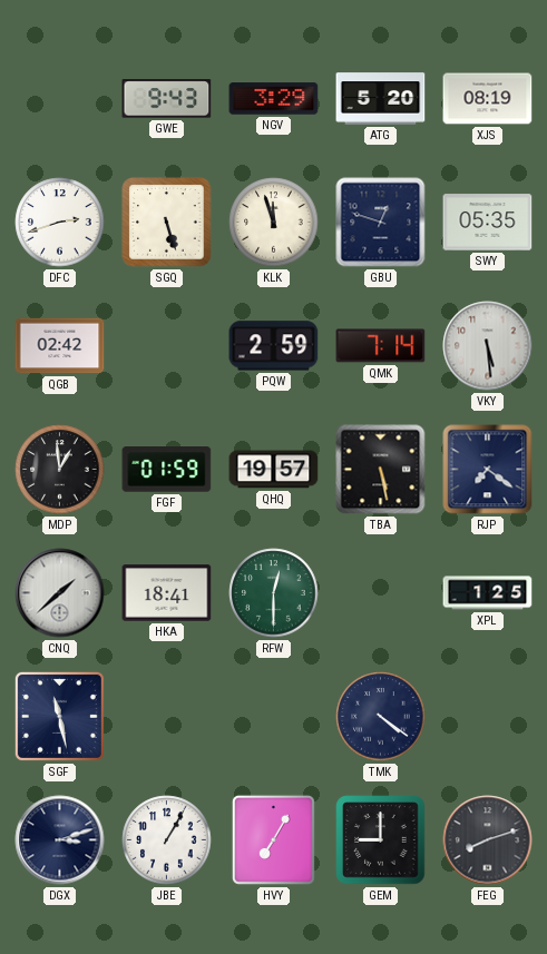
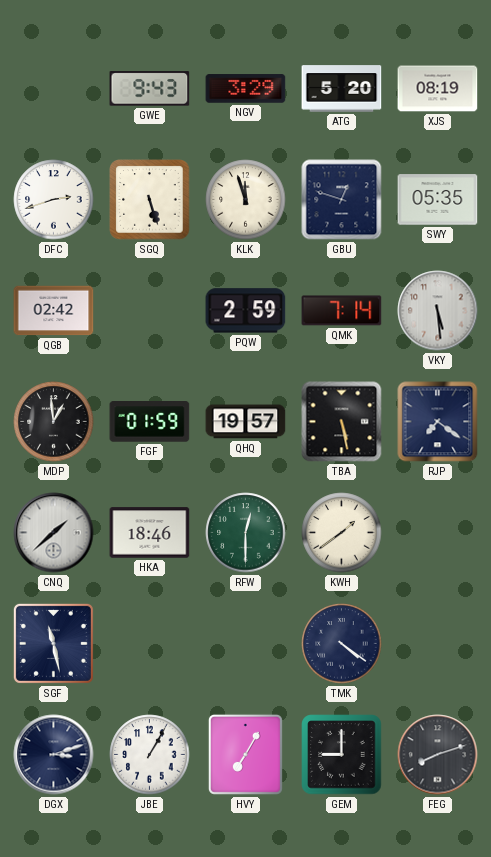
HKA: 18:41 -> 18:46
KWH: none -> 1:39
XPL: 1:25 -> none
